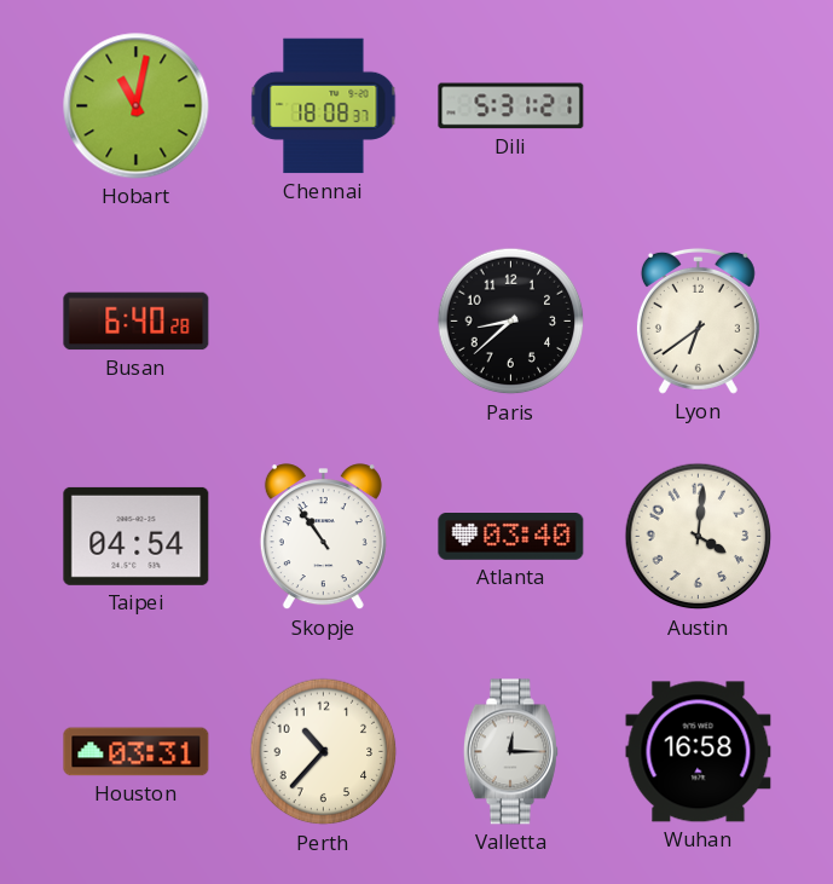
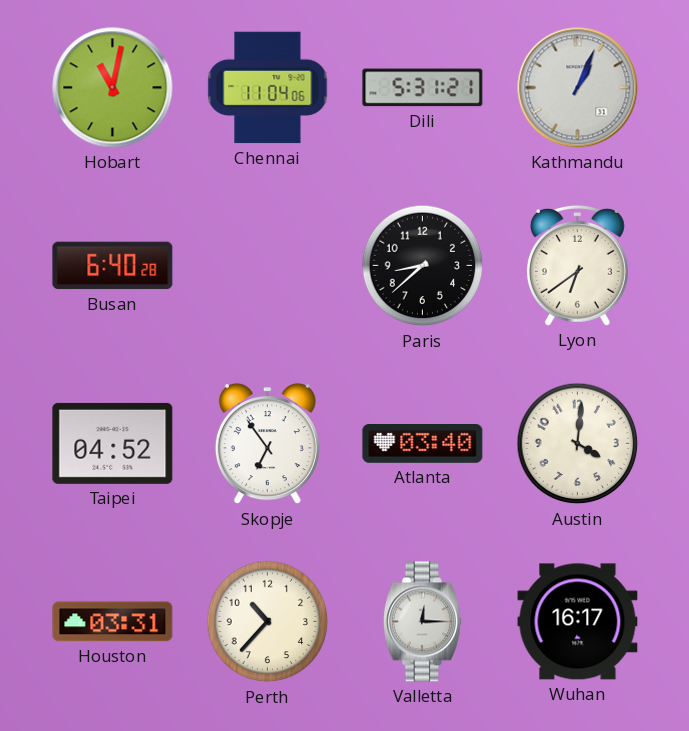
Chennai: 18:08 -> 11:04
Kathmandu: none -> 1:04
Taipei: 04:54 -> 04:52
Skopje: 10:54 -> 6:54
Wuhan: 16:58 -> 16:17
